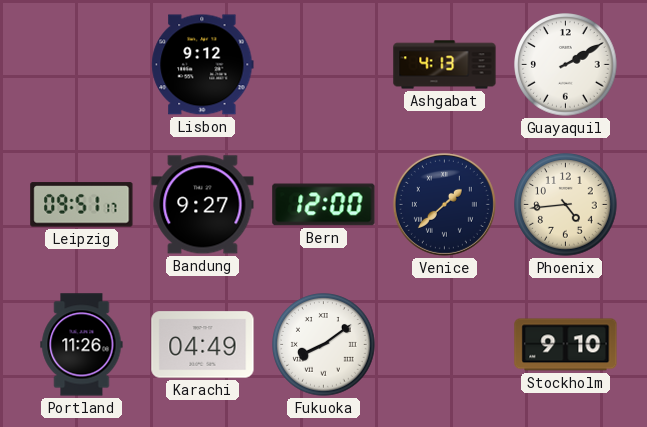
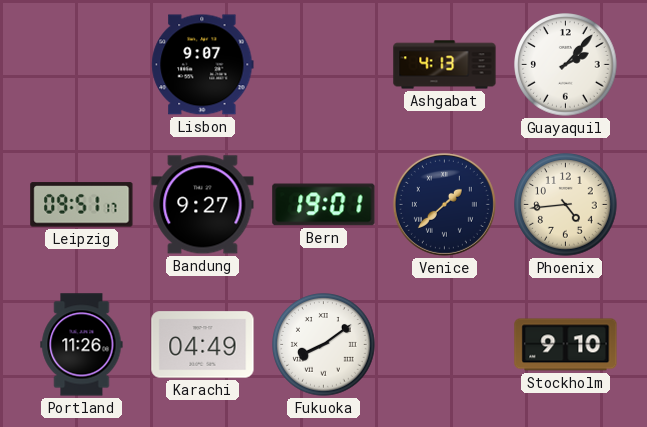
Lisbon: 9:12 -> 9:07
Guayaquil: 2:10 -> 2:07
Bern: 12:00 -> 19:01
